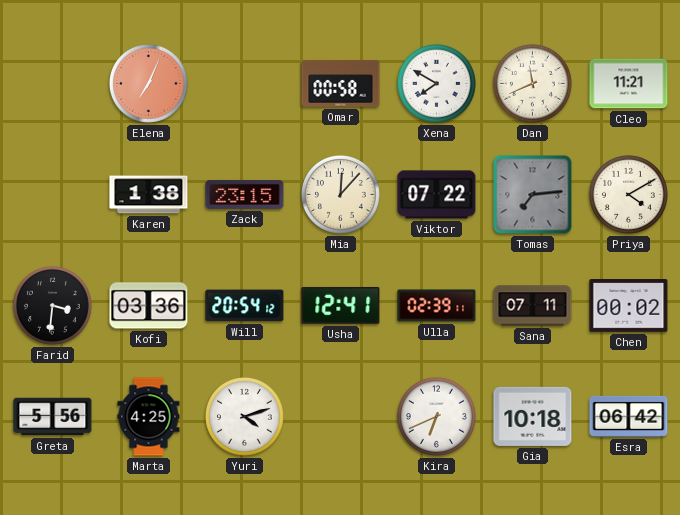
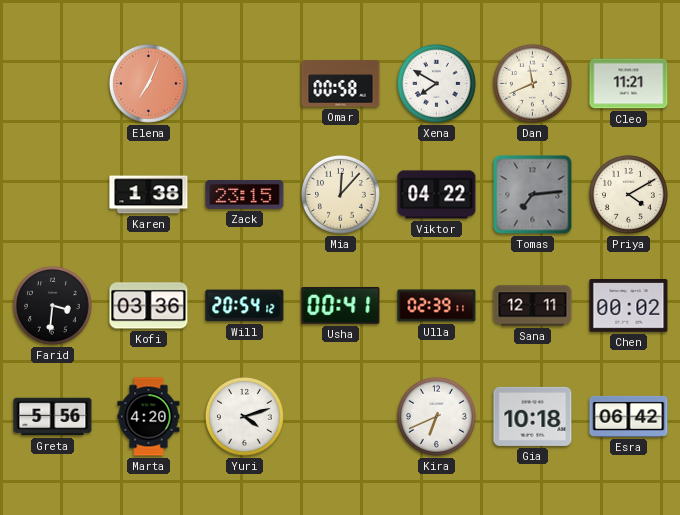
Viktor: 07:22 -> 04:22
Usha: 12:41 -> 00:41
Sana: 07:11 -> 12:11
Marta: 4:25 -> 4:20
